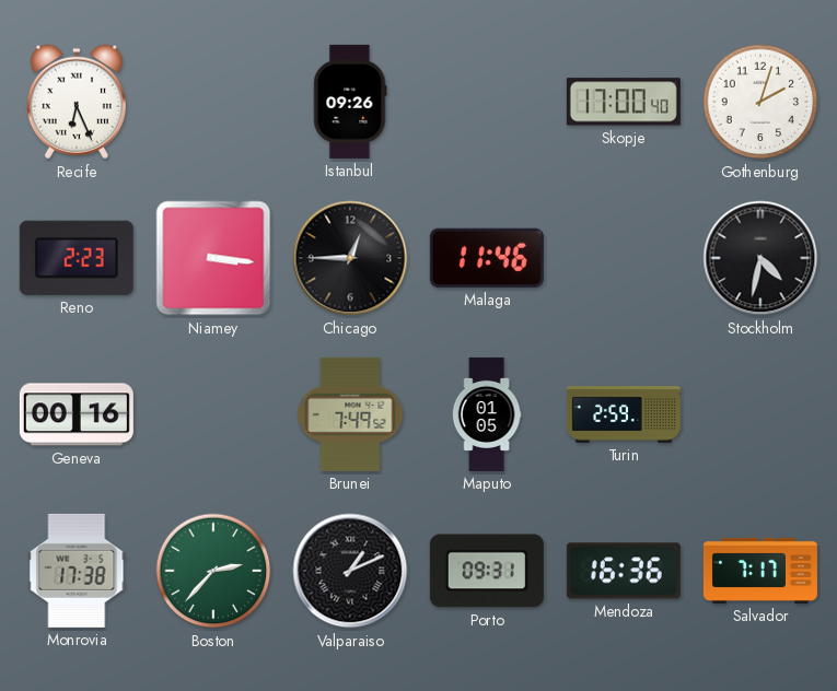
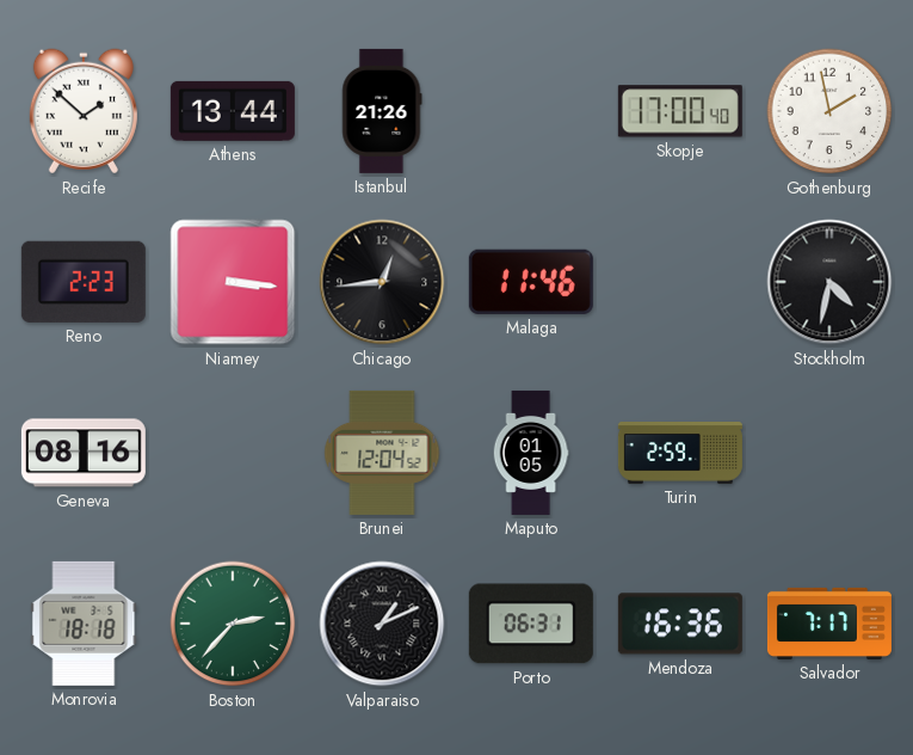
Recife: 6:26 -> 1:52
Athens: none -> 13:44
Istanbul: 09:26 -> 21:26
Gothenburg: 2:03 -> 1:58
Chicago: 12:45 -> 12:44
Geneva: 00:16 -> 08:16
Brunei: 7:49 -> 12:04
Monrovia: 17:38 -> 18:18
Porto: 09:31 -> 06:31
